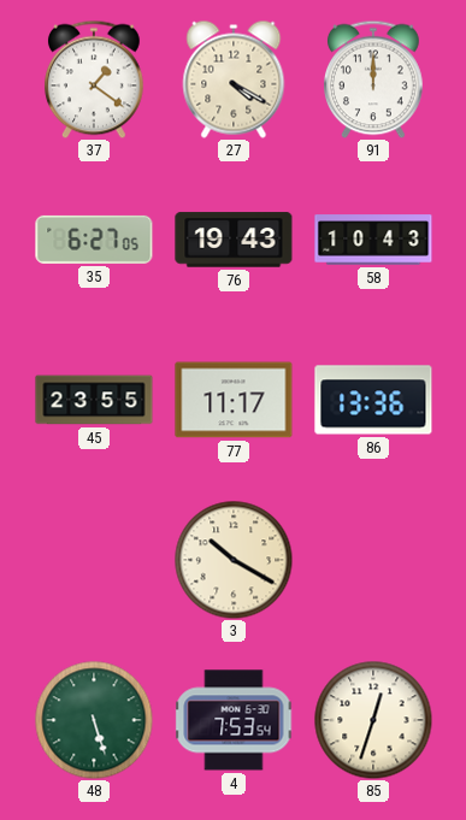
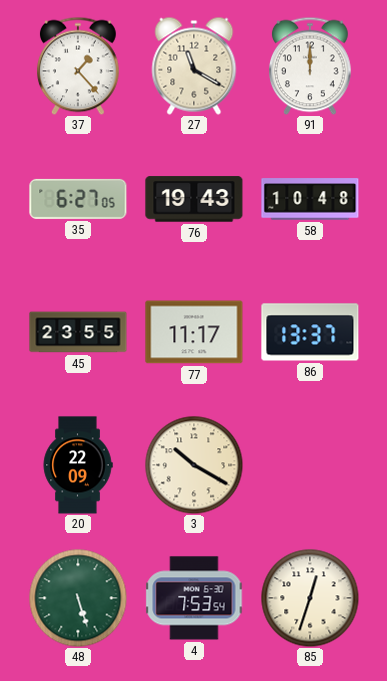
37: 1:21 -> 1:23
27: 4:20 -> 11:20
58: 10:43 -> 10:48
86: 13:36 -> 13:37
20: none -> 22:09
